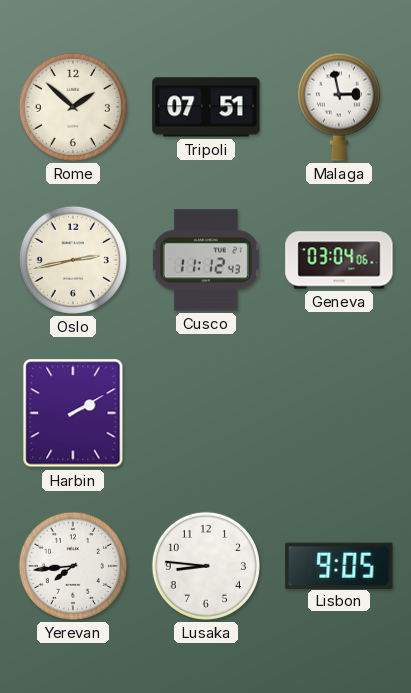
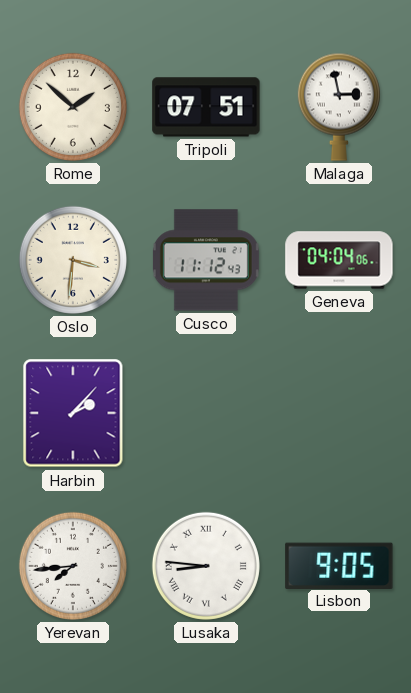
Oslo: 2:43 -> 3:31
Geneva: 03:04 -> 04:04
Harbin: 2:10 -> 2:07
Lusaka numerals: Arabic -> Roman
